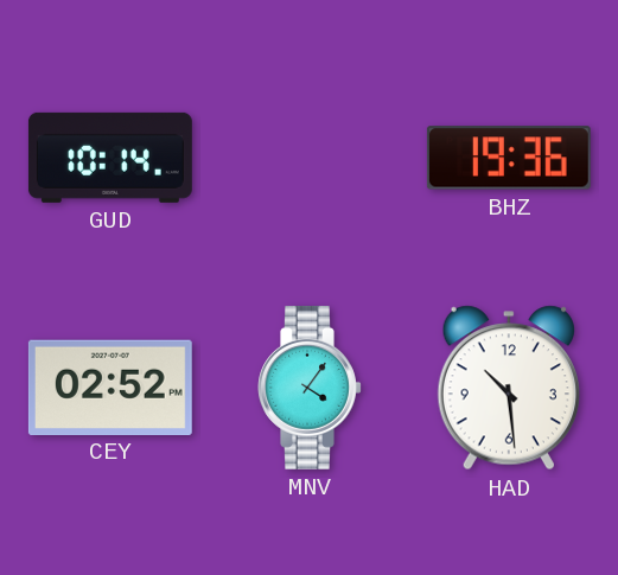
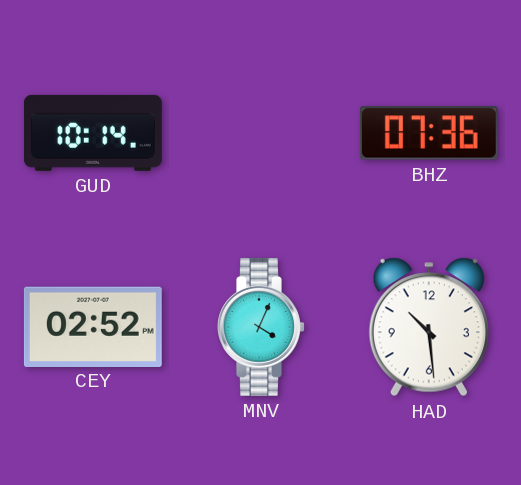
BHZ: 19:36 -> 07:36
MNV: 4:06 -> 4:04
